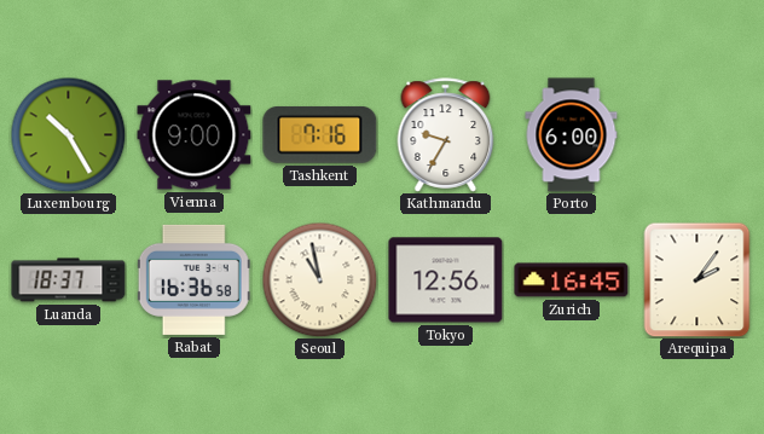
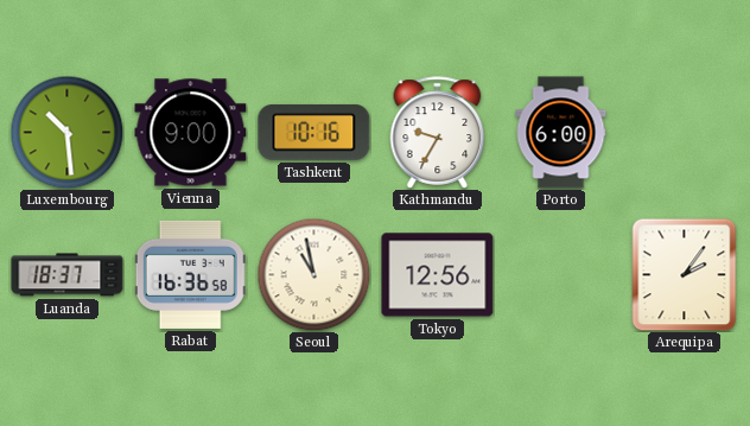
Luxembourg: 10:25 -> 10:29
Tashkent: 7:16 -> 10:16
Zurich: 16:45 -> none
